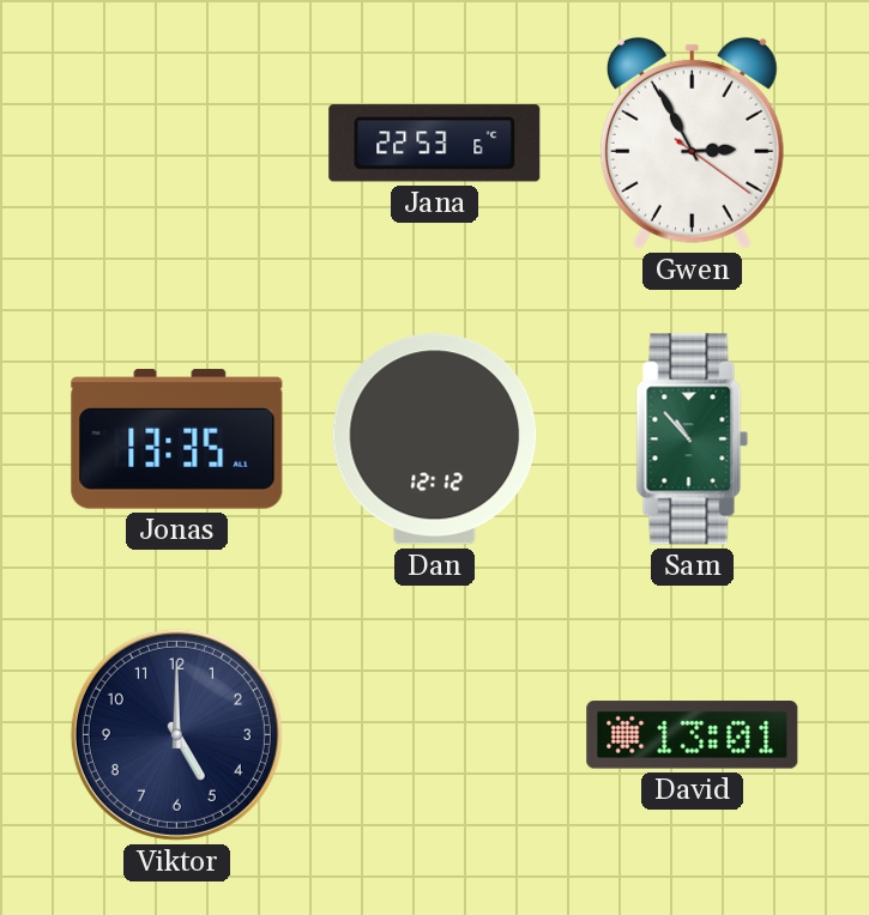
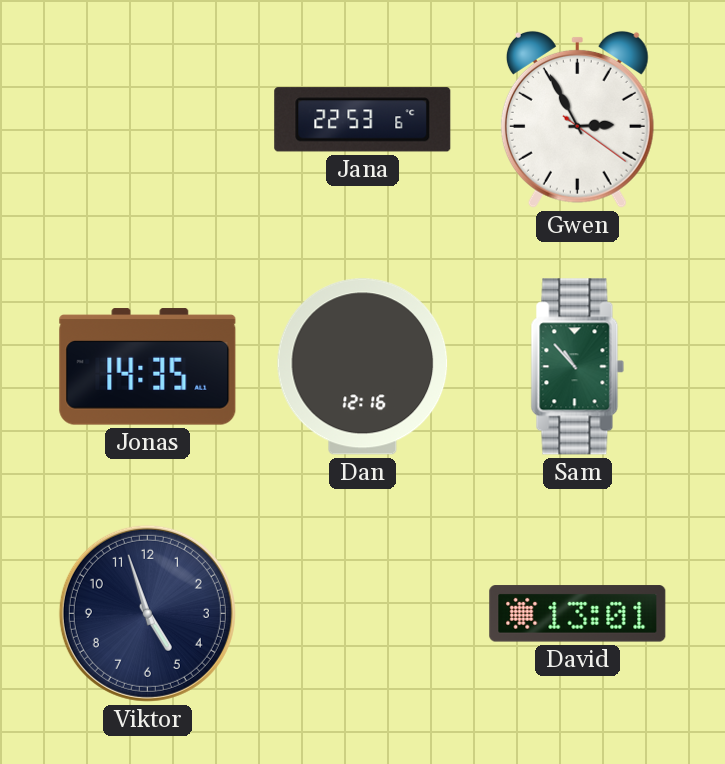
Jonas: 13:35 -> 14:35
Dan: 12:12 -> 12:16
Viktor: 5:00 -> 4:57
